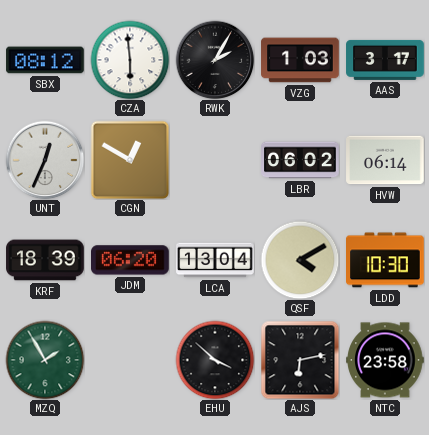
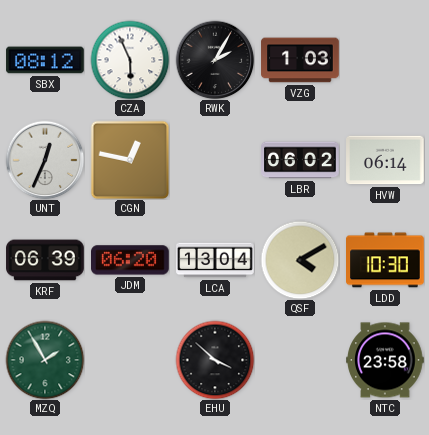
CZA: 5:59 -> 5:56
AAS: 3:17 -> none
CGN: 12:50 -> 12:47
KRF: 18:39 -> 06:39
AJS: 6:13 -> none
